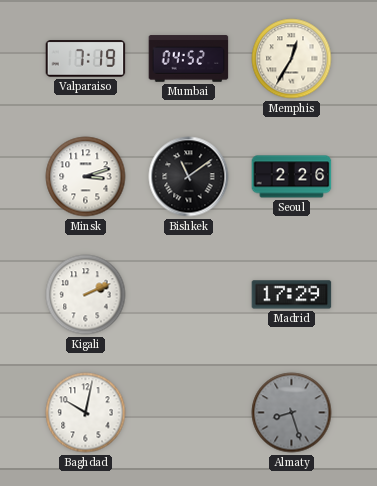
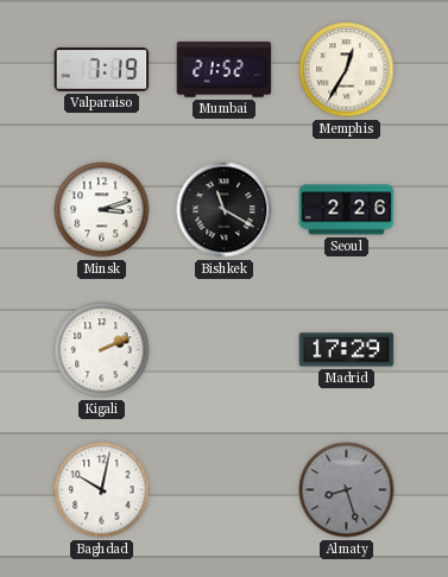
Mumbai: 04:52 -> 21:52
Bishkek: 11:09 -> 11:20
